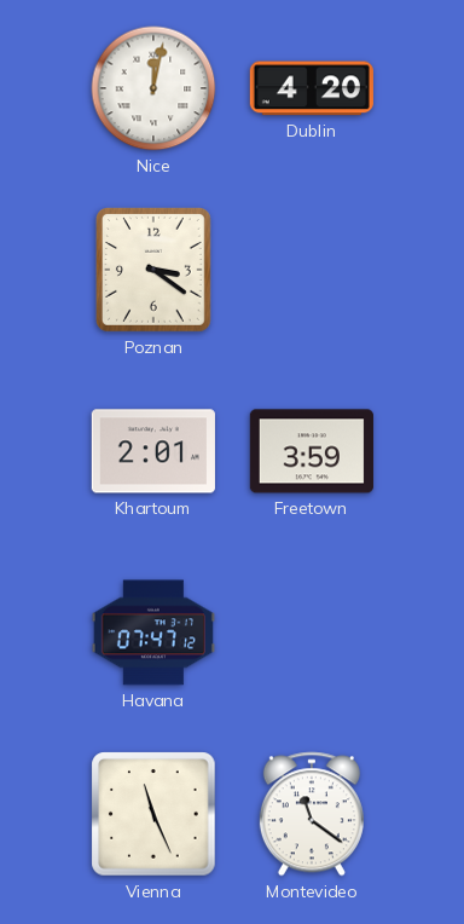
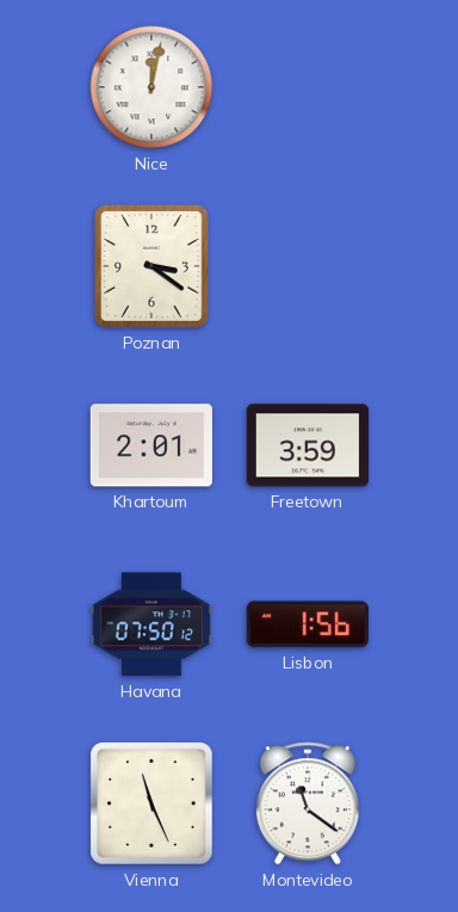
Dublin: 4:20 -> none
Havana: 07:47 -> 07:50
Lisbon: none -> 1:56
